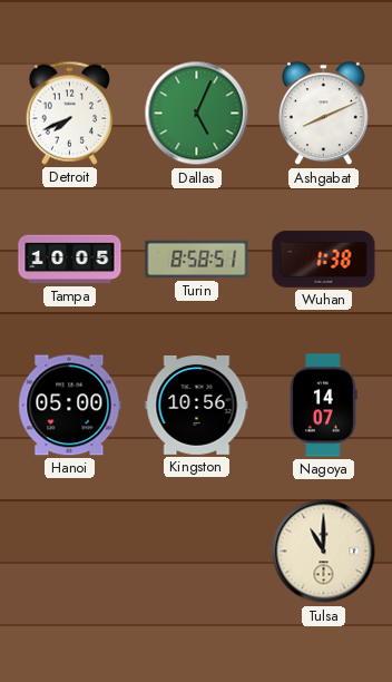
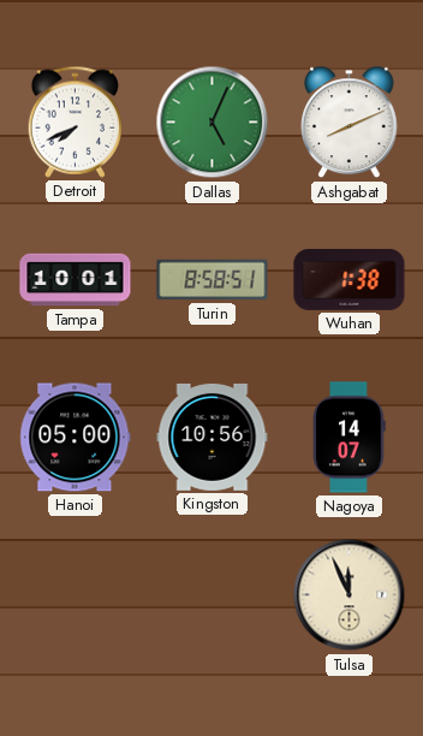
Tampa: 10:05 -> 10:01
Tulsa: 11:00 -> 11:56
